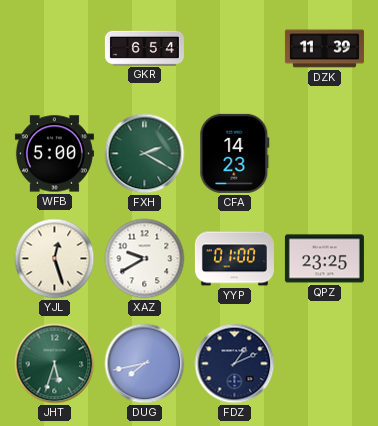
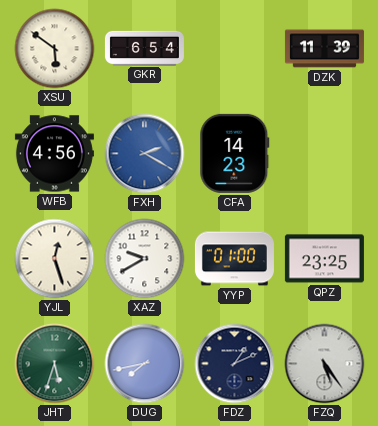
XSU: none -> 5:51
WFB: 5:00 -> 4:56
FXH dial: green -> blue
FZQ: none -> 5:24
